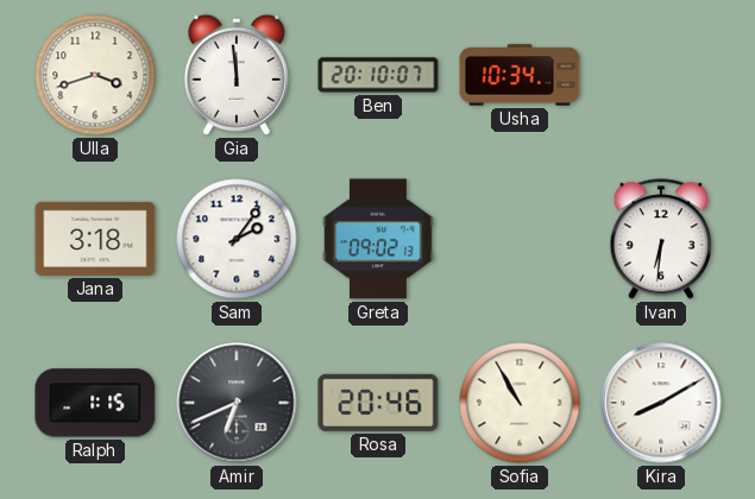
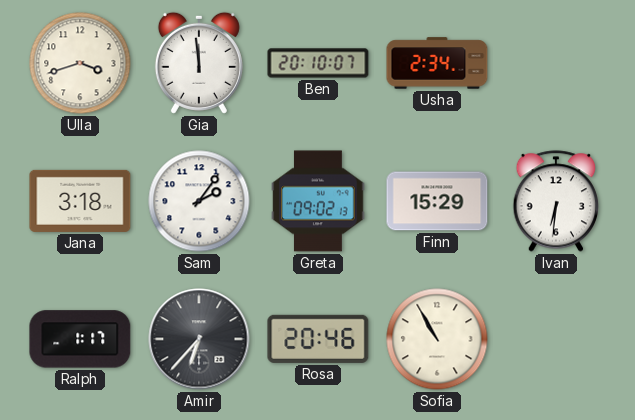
Usha: 10:34 -> 2:34
Finn: none -> 15:29
Ralph: 1:15 -> 1:17
Amir: 6:41 -> 6:37
Kira: 8:10 -> none
